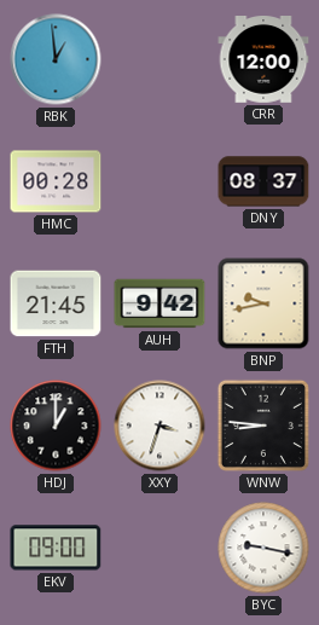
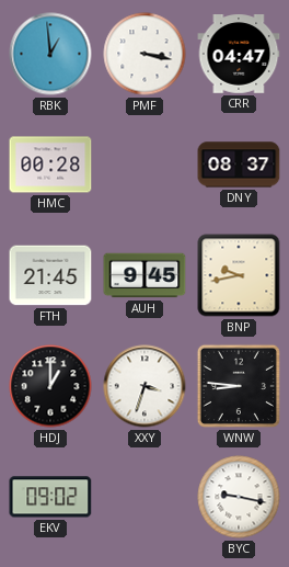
PMF: none -> 3:17
CRR: 12:00 -> 04:47
AUH: 9:42 -> 9:45
EKV: 09:00 -> 09:02
